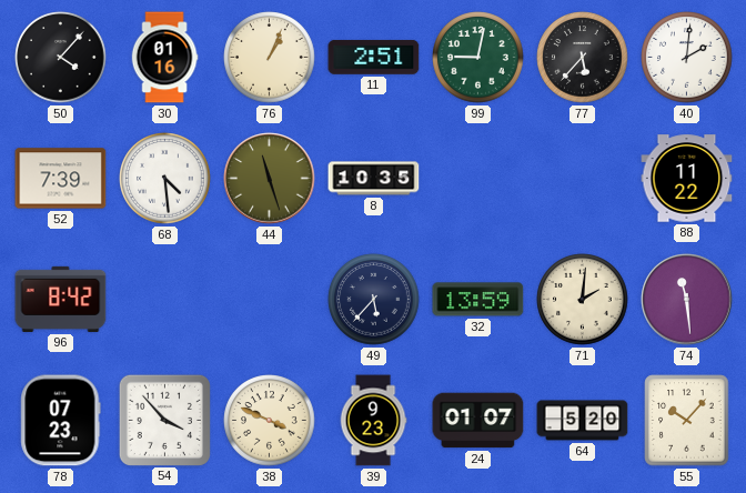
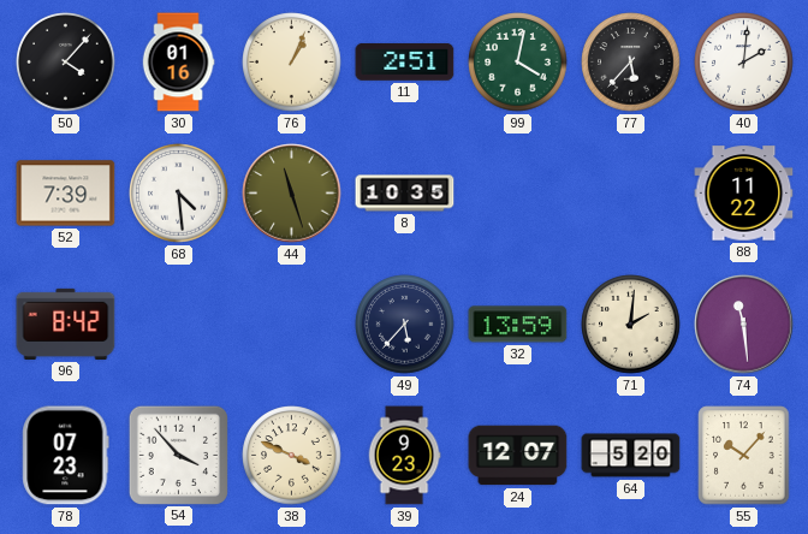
99: 9:02 -> 4:02
24: 01:07 -> 12:07
